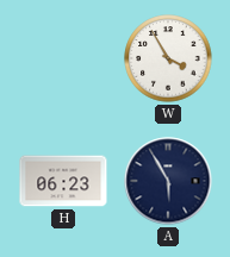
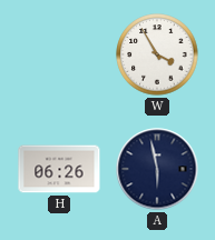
H: 06:23 -> 06:26
A: 5:55 -> 5:58
